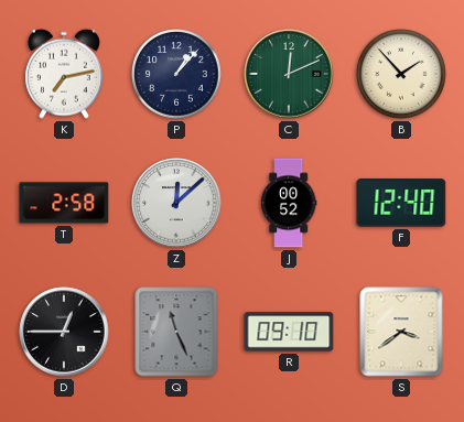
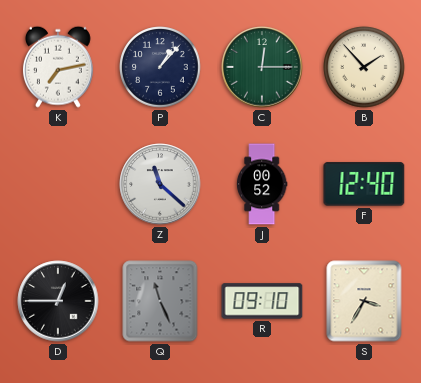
C: 12:11 -> 12:15
T: 2:58 -> none
Z: 12:08 -> 11:22
S: 3:39 -> 3:35
